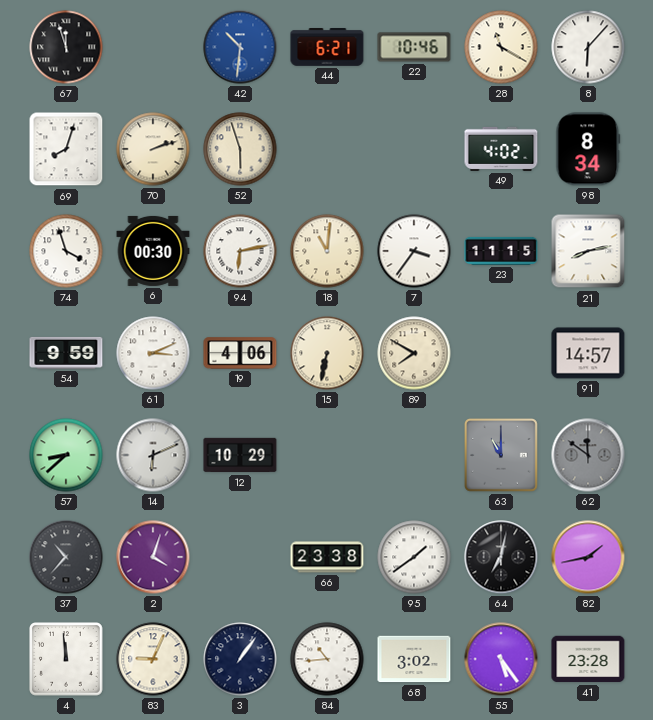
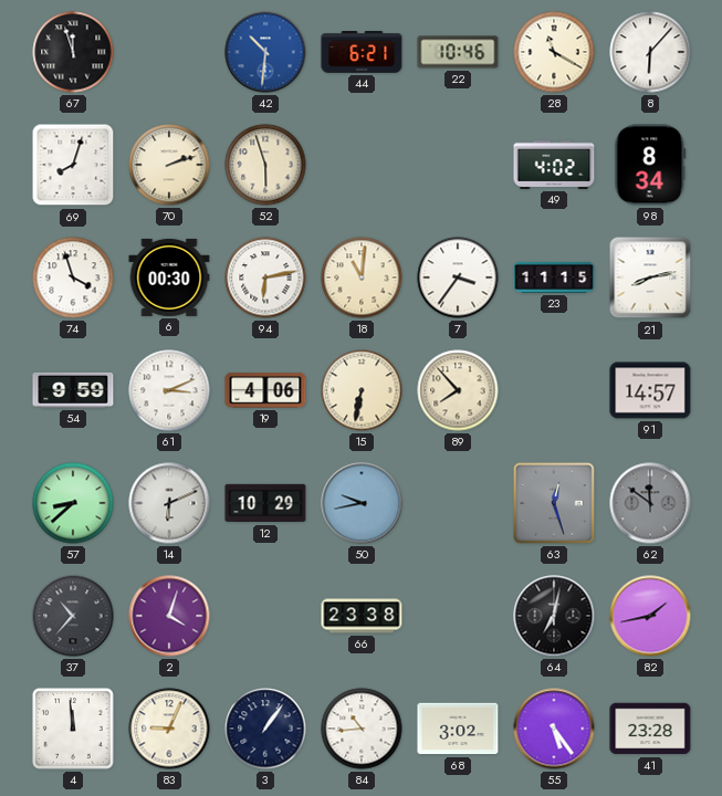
89: 7:50 -> 7:53
50: none -> 9:43
63: 11:00 -> 12:27
95: 1:39 -> none
